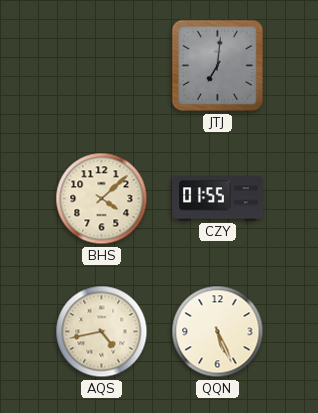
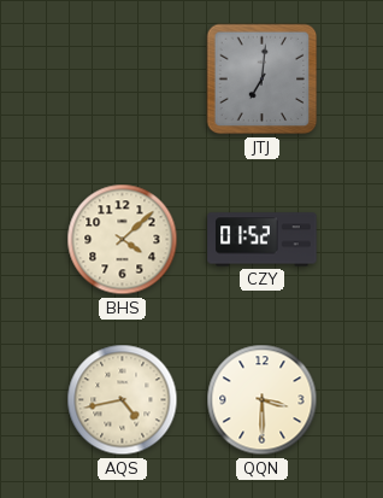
CZY: 01:55 -> 01:52
QQN: 5:26 -> 3:30
